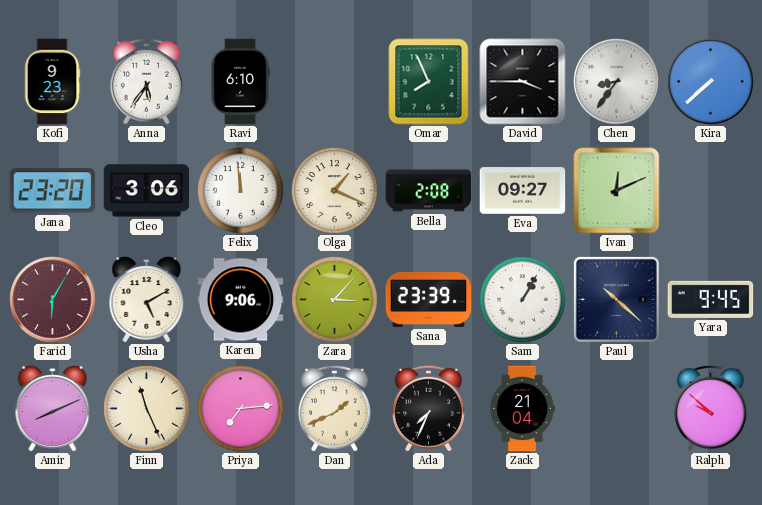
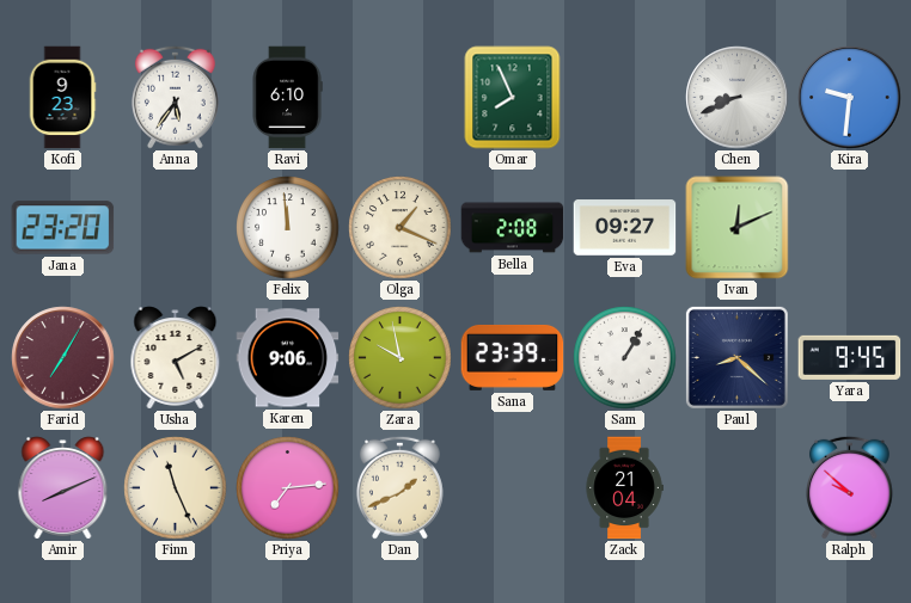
David: 3:45 -> none
Chen: 8:36 -> 8:41
Kira: 7:38 -> 9:31
Cleo: 3:06 -> none
Farid: 6:05 -> 7:05
Zara: 3:07 -> 9:58
Paul: 10:22 -> 8:22
Ada: 7:34 -> none
